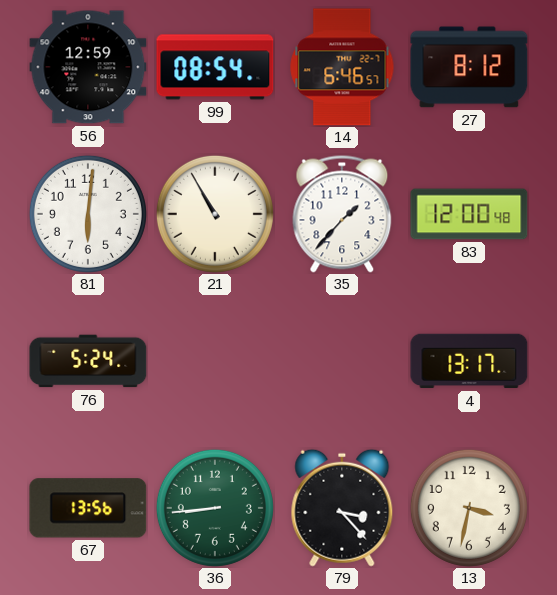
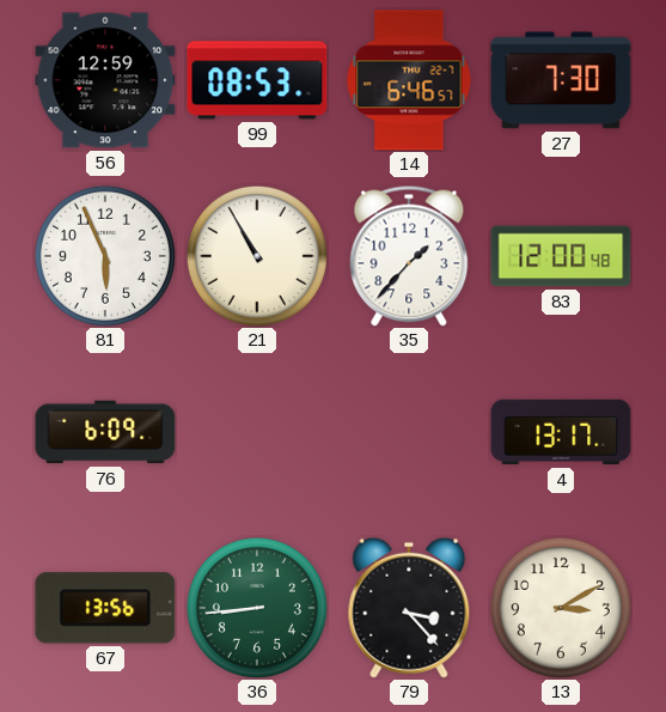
99: 08:54 -> 08:53
27: 8:12 -> 7:30
81: 6:01 -> 5:56
76: 5:24 -> 6:09
13: 3:32 -> 3:10
